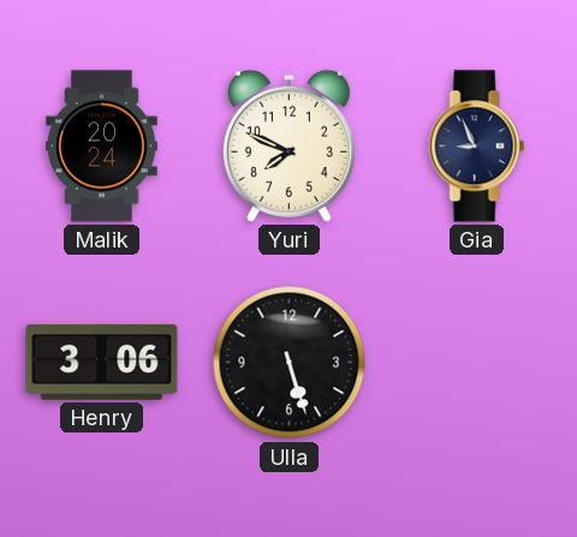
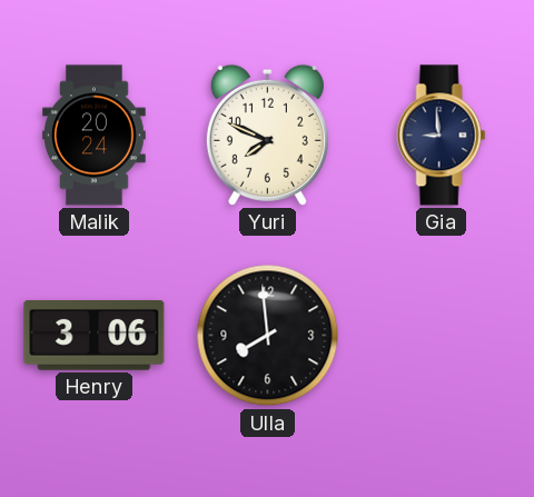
Gia: 8:56 -> 8:59
Ulla: 5:27 -> 7:59
